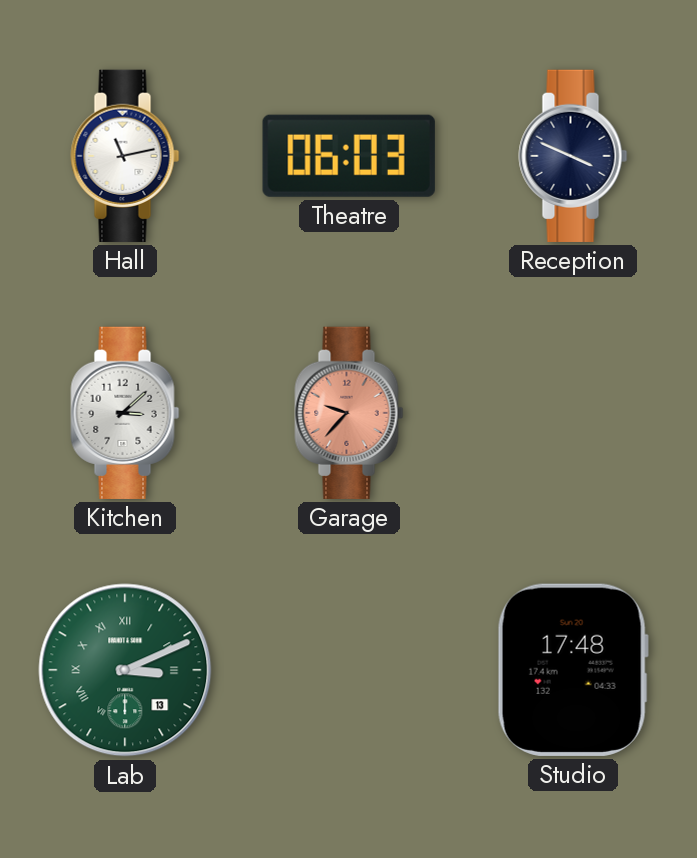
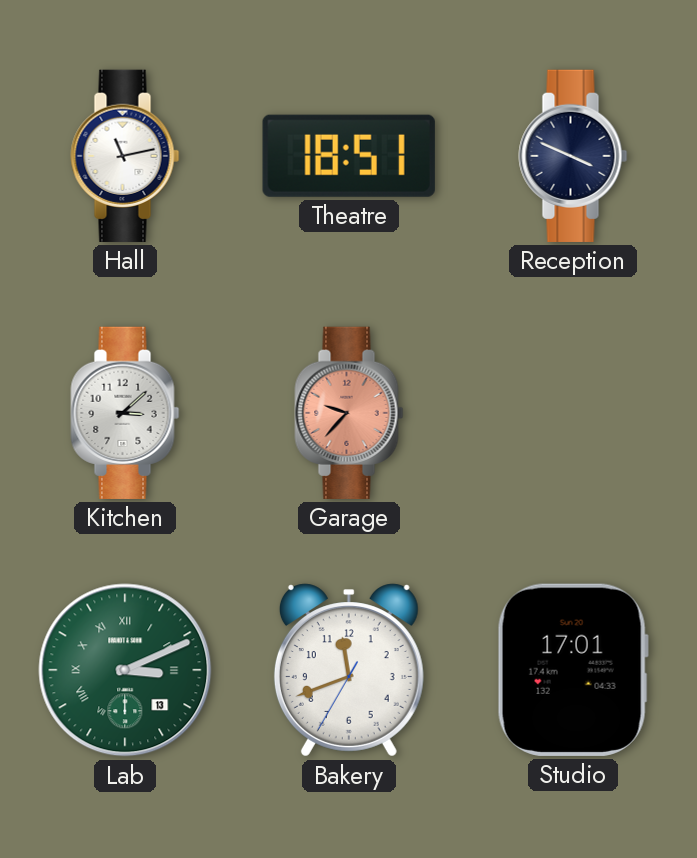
Theatre: 06:03 -> 18:51
Bakery: none -> 11:41
Studio: 17:48 -> 17:01
